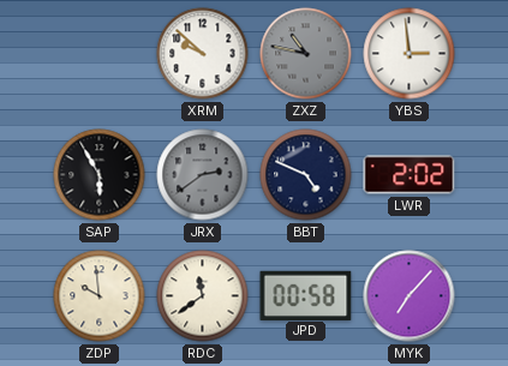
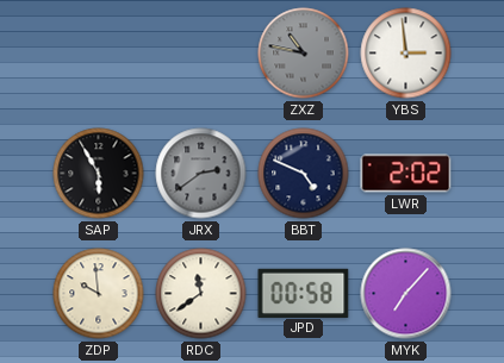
XRM: 9:52 -> none
